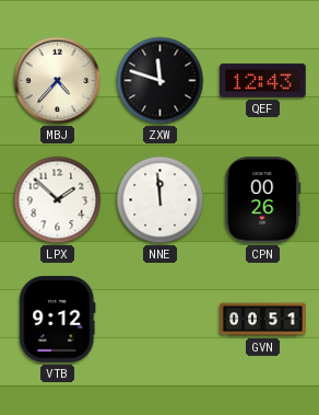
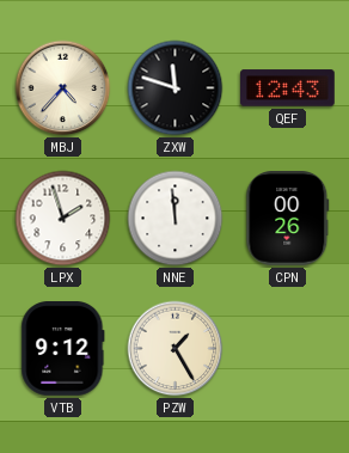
LPX: 1:52 -> 1:57
PZW: none -> 1:25
GVN: 00:51 -> none
